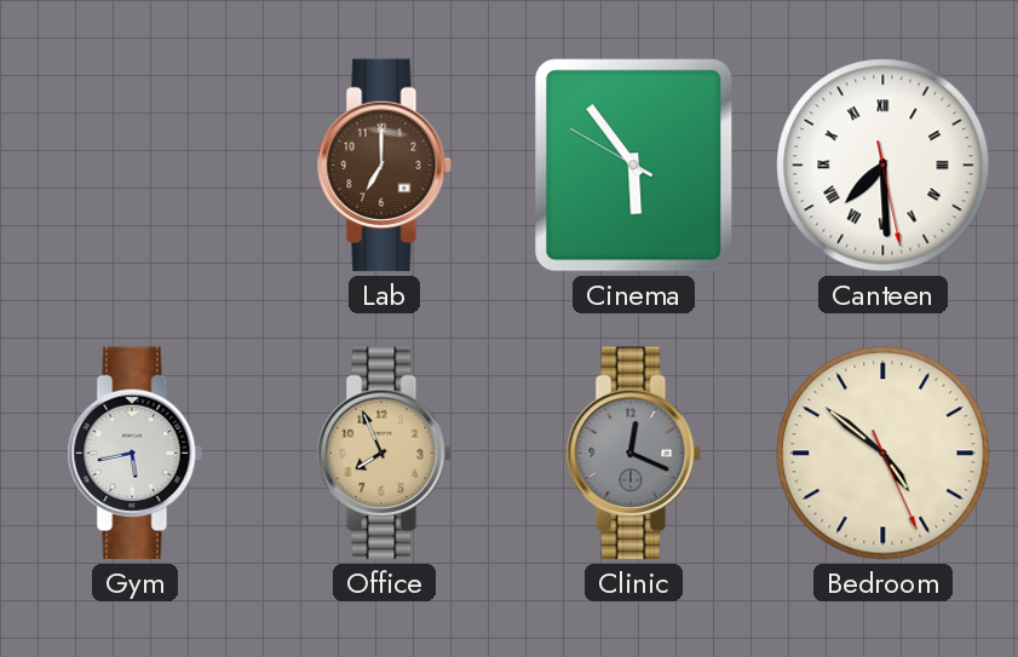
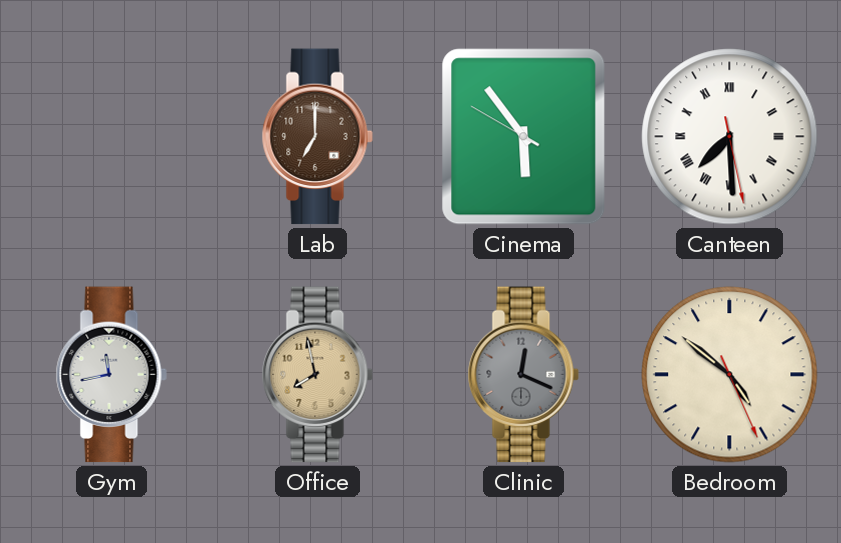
Gym: 5:43 -> 11:43
Office: 7:56 -> 7:58
